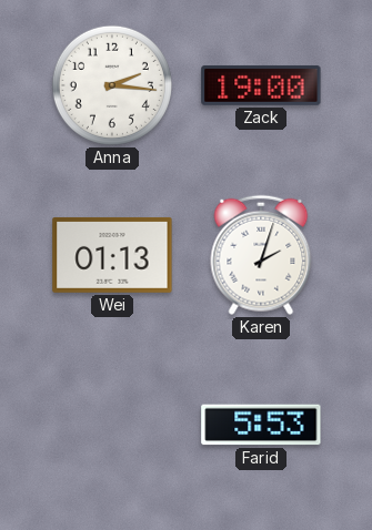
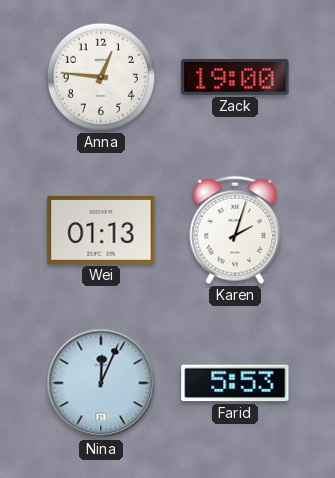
Anna: 2:16 -> 12:46
Nina: none -> 12:04
